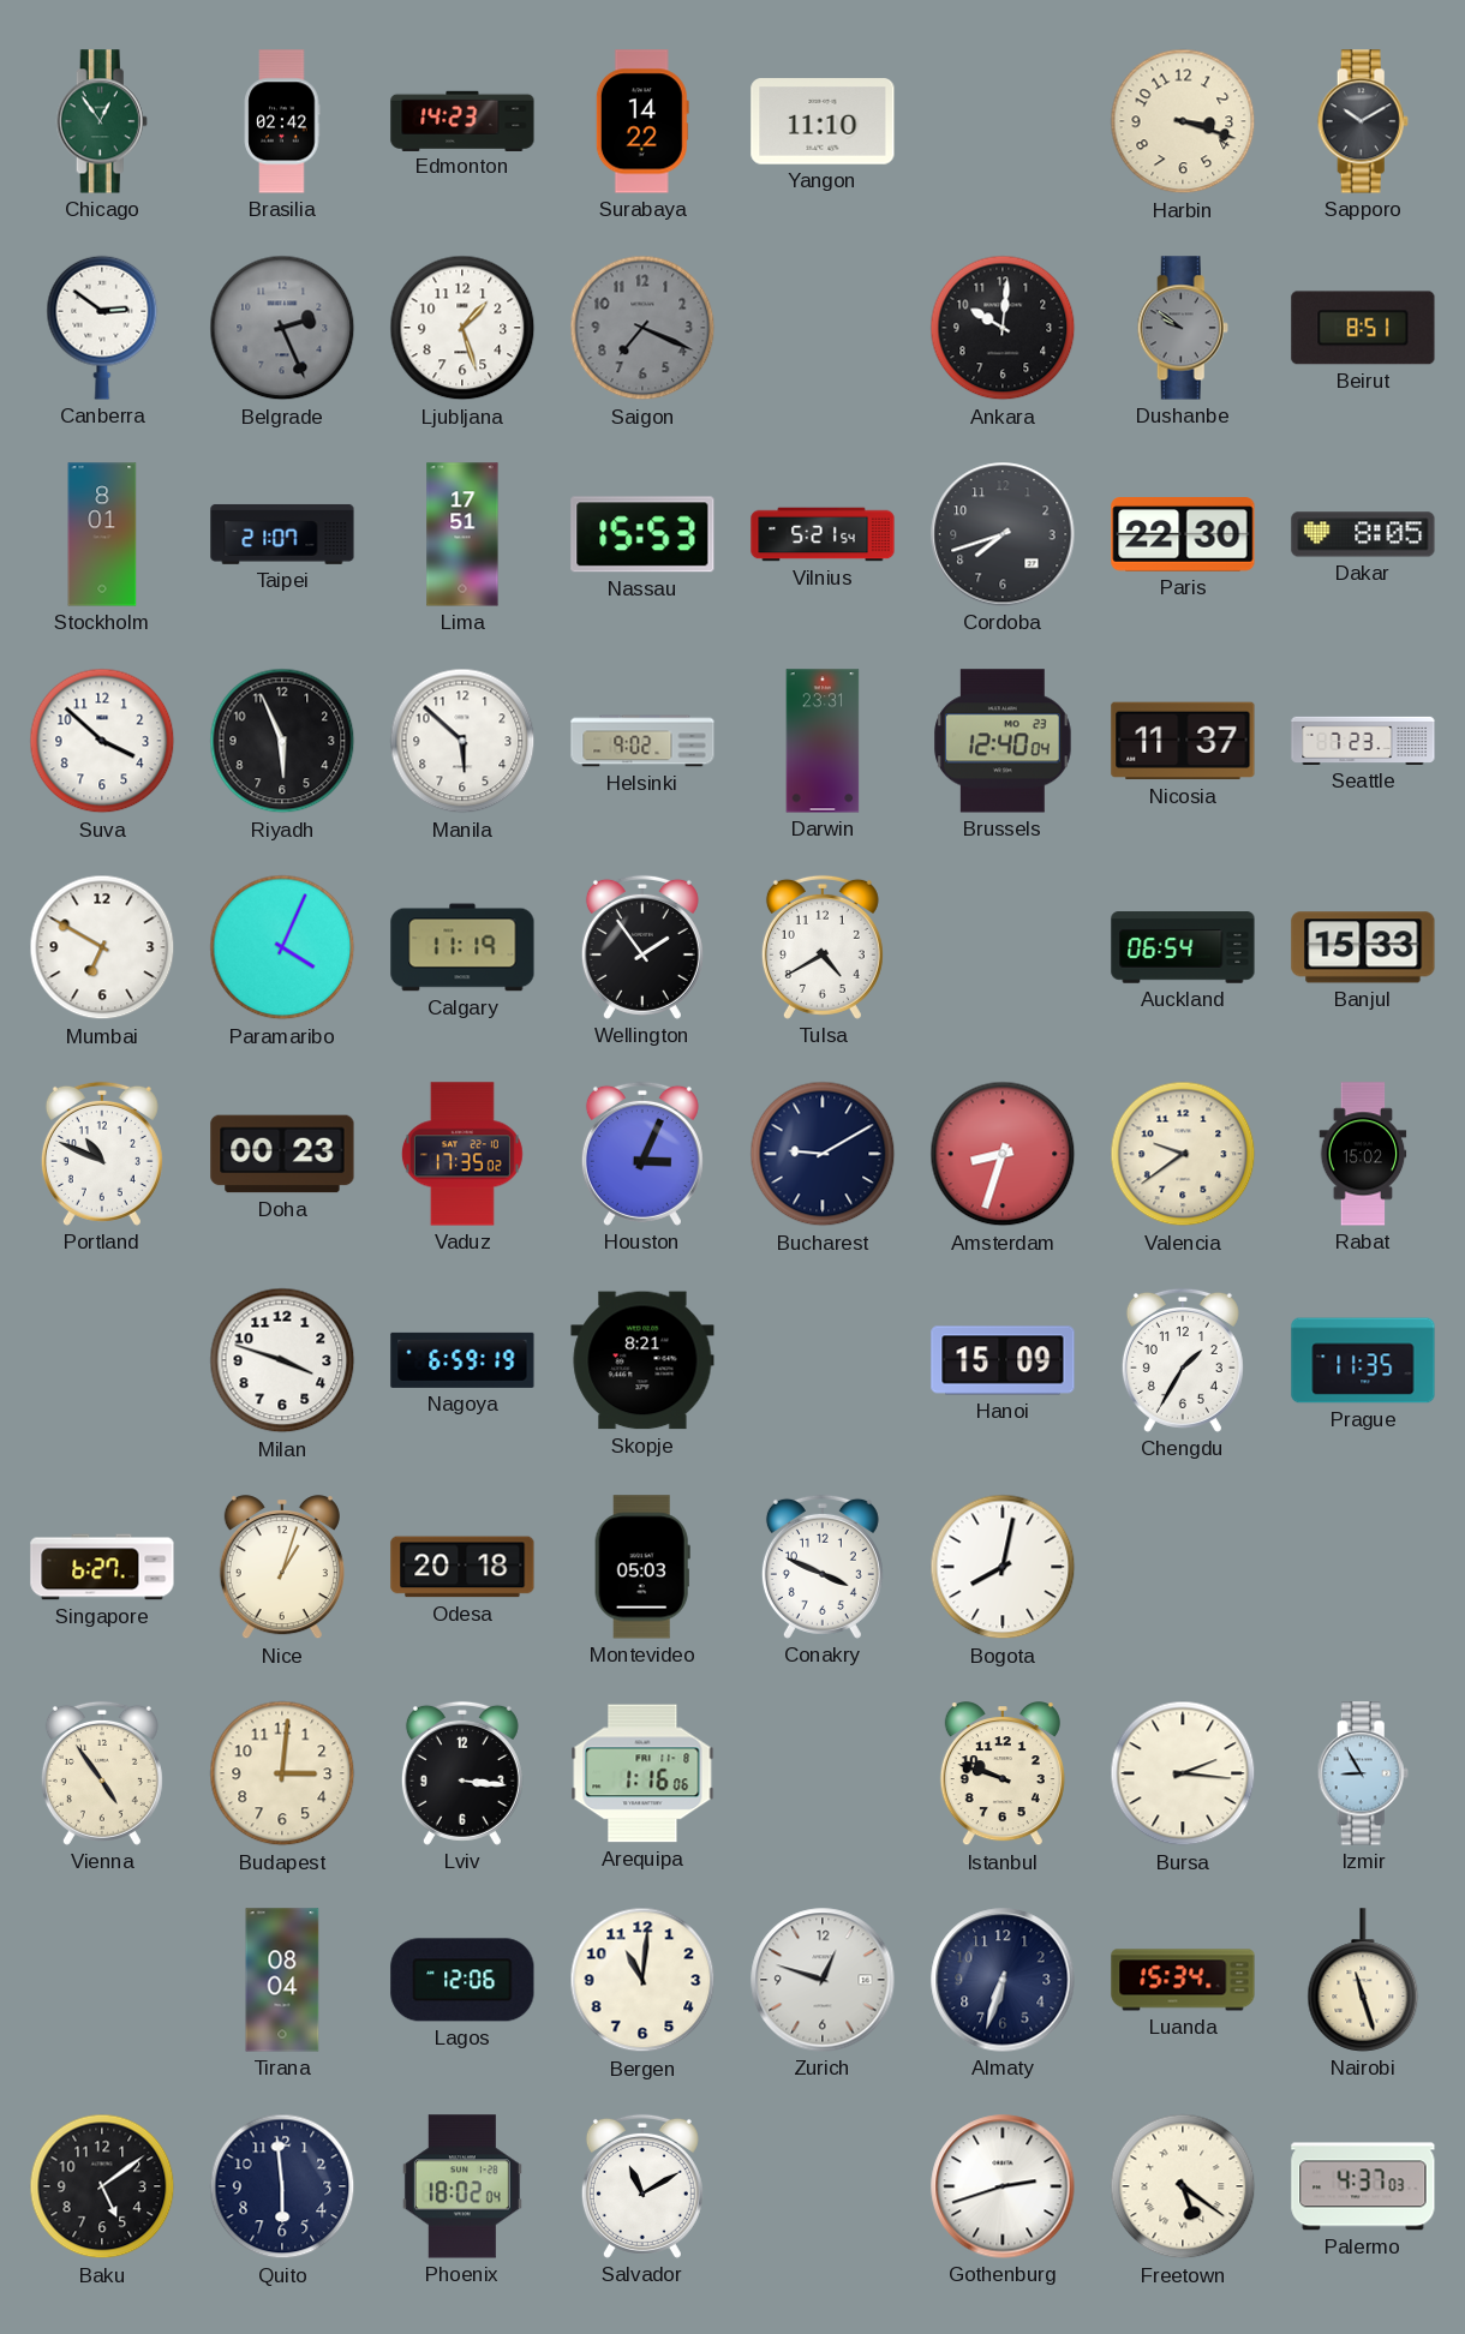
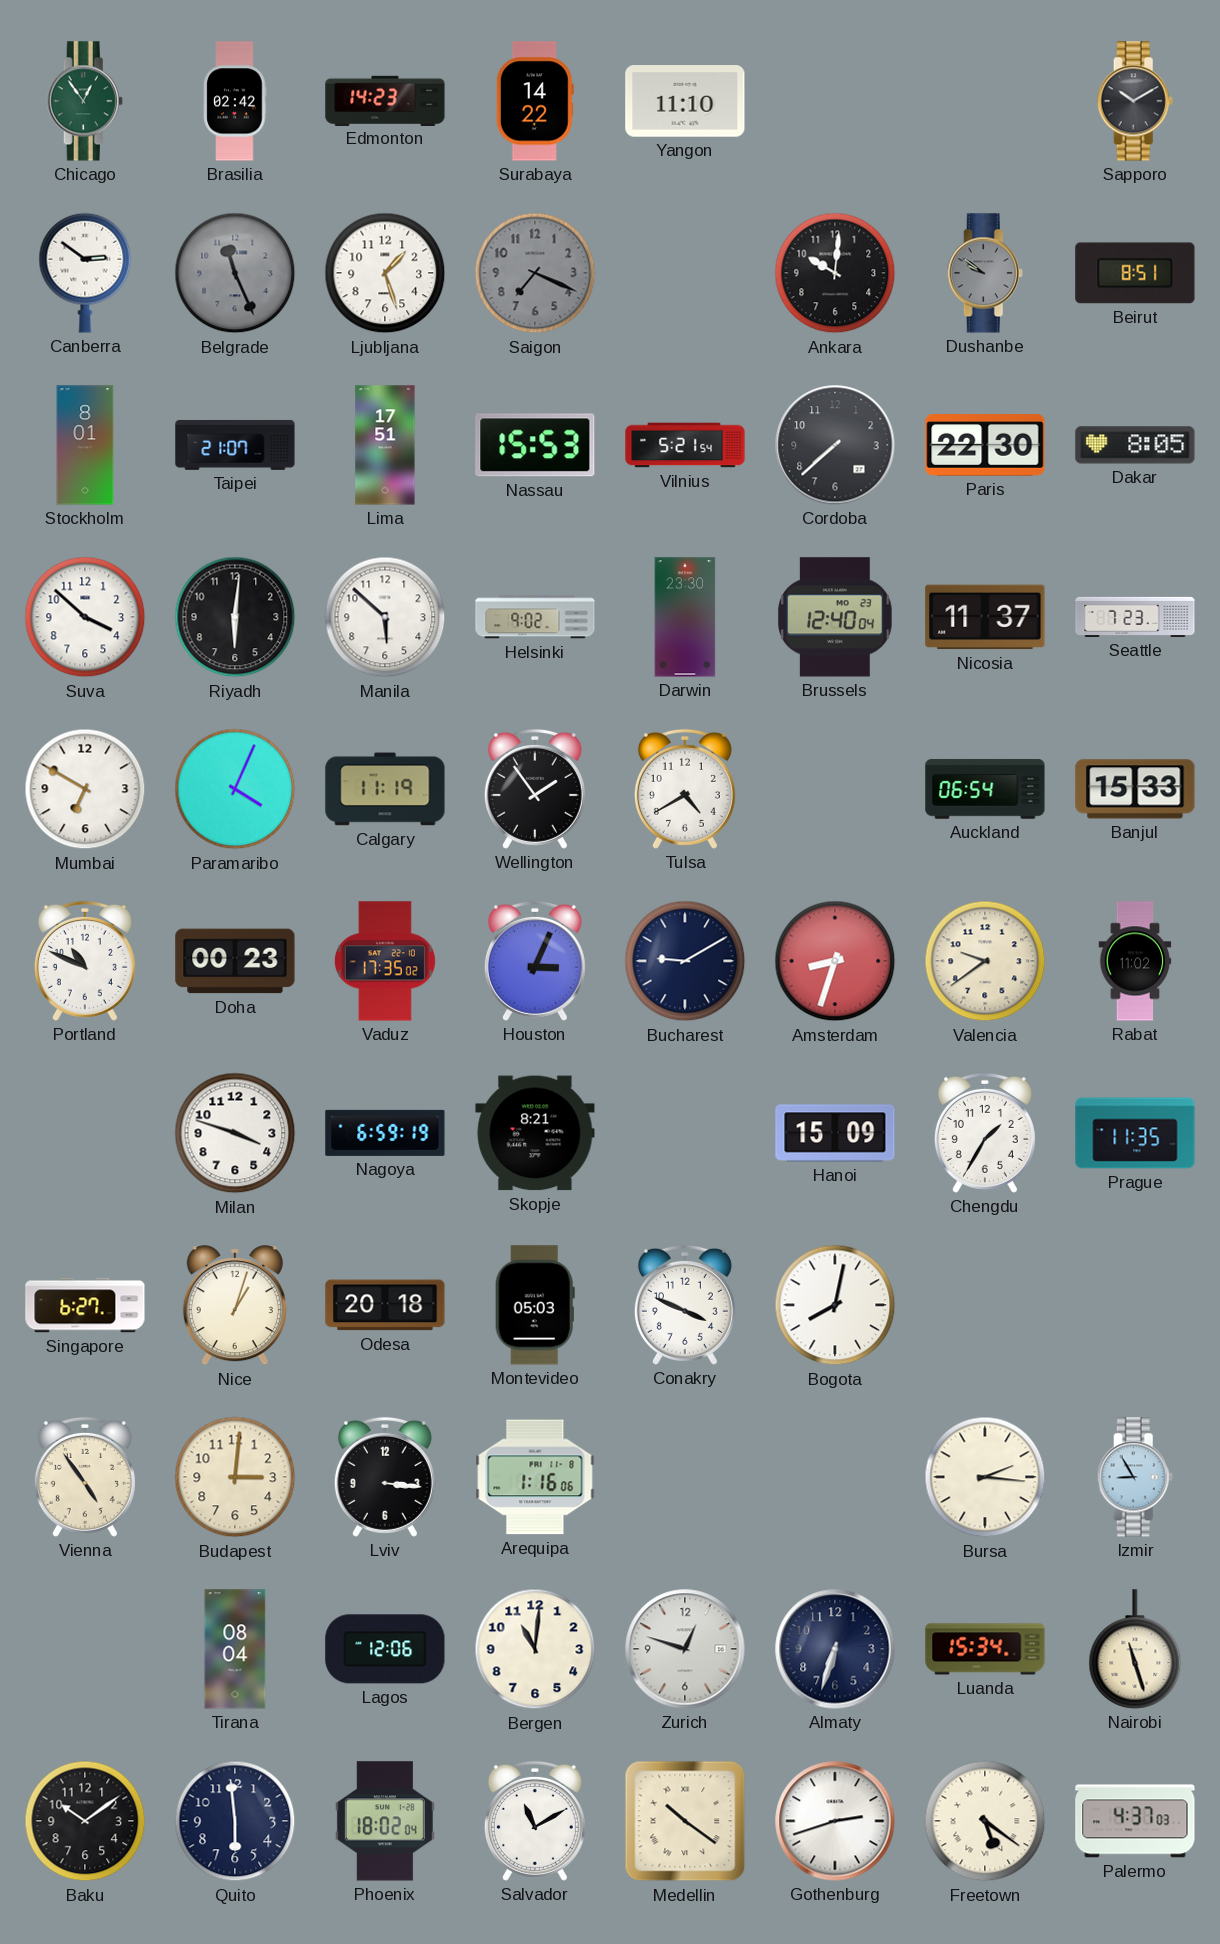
Harbin: 3:18 -> none
Belgrade: 2:26 -> 11:26
Cordoba: 7:42 -> 7:38
Riyadh: 5:56 -> 6:01
Darwin: 23:31 -> 23:30
Rabat: 15:02 -> 11:02
Istanbul: 9:48 -> none
Baku: 5:09 -> 10:09
Medellin: none -> 10:21
